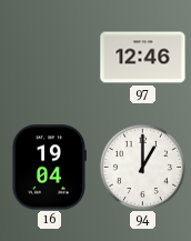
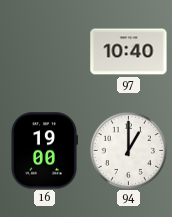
97: 12:46 -> 10:40
16: 19:04 -> 19:00
